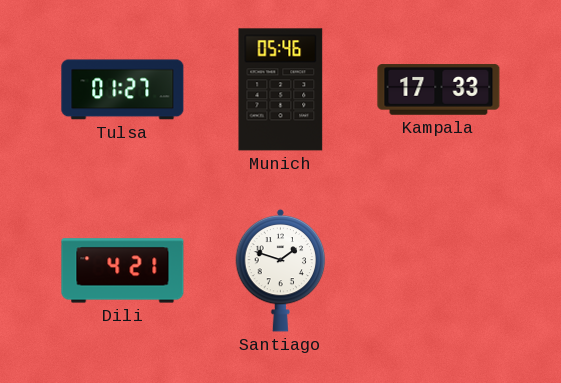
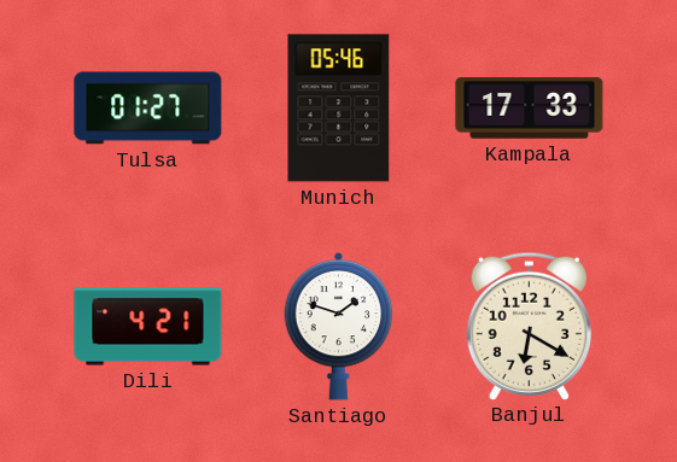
Banjul: none -> 6:20
